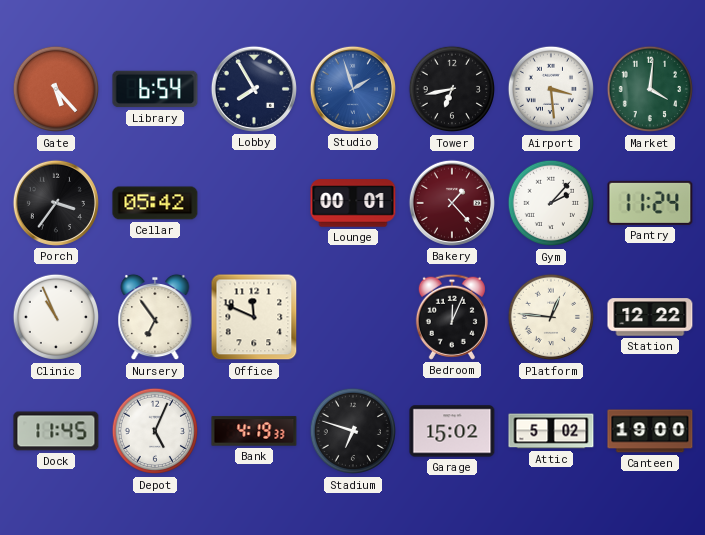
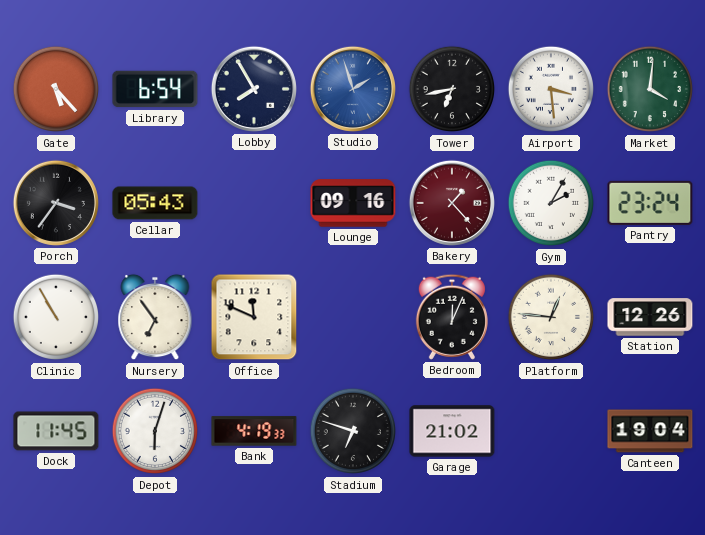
Cellar: 05:42 -> 05:43
Lounge: 00:01 -> 09:16
Gym: 2:07 -> 2:05
Pantry: 11:24 -> 23:24
Clinic: 10:56 -> 10:55
Station: 12:22 -> 12:26
Depot: 5:04 -> 6:03
Garage: 15:02 -> 21:02
Attic: 5:02 -> none
Canteen: 19:00 -> 19:04
